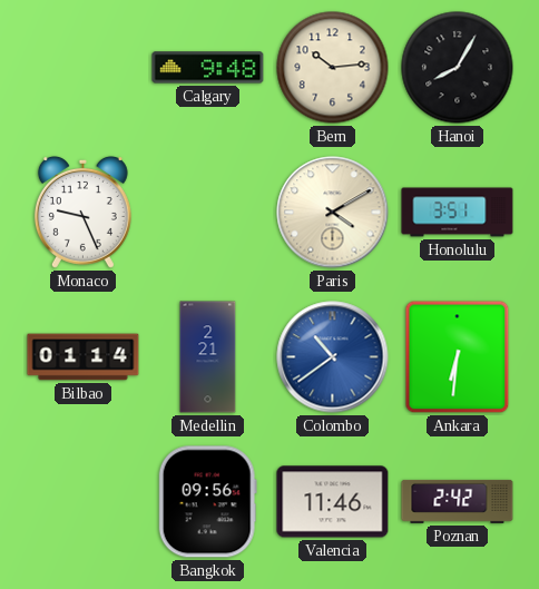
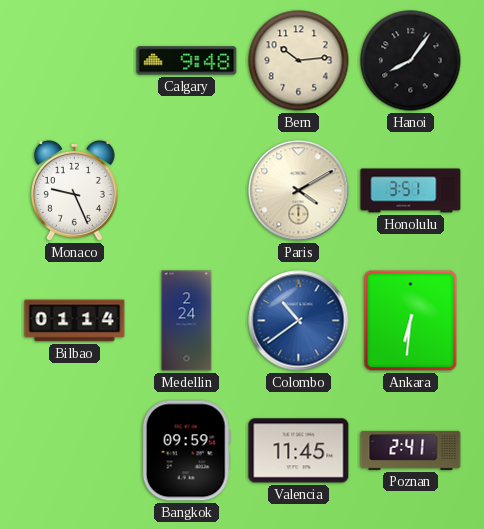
Hanoi: 8:05 -> 8:06
Medellin: 2:21 -> 2:24
Bangkok: 09:56 -> 09:59
Valencia: 11:46 -> 11:45
Poznan: 2:42 -> 2:41
